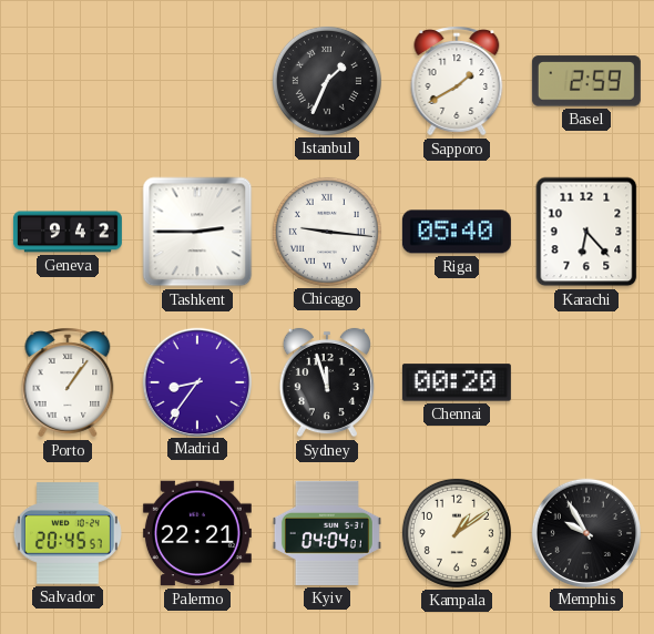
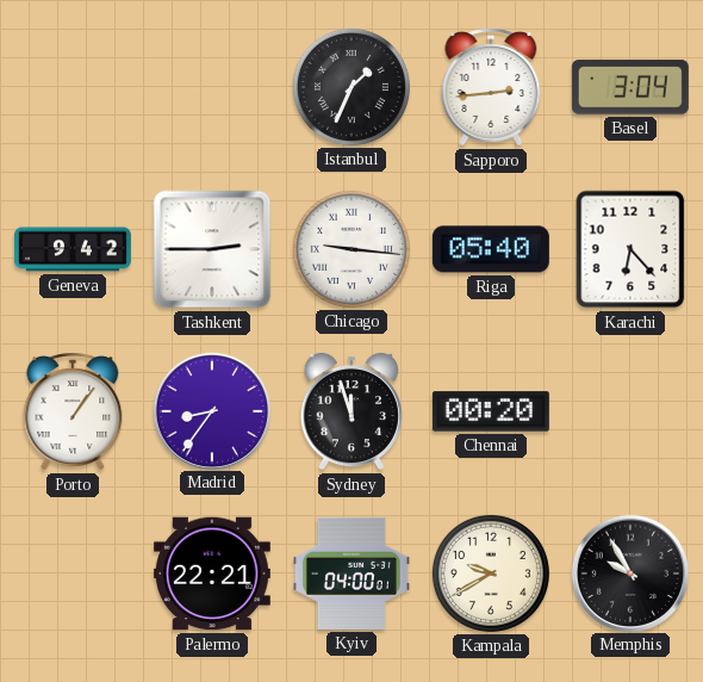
Sapporo: 1:40 -> 2:44
Basel: 2:59 -> 3:04
Salvador: 20:45 -> none
Kyiv: 04:04 -> 04:00
Kampala: 1:09 -> 9:40
